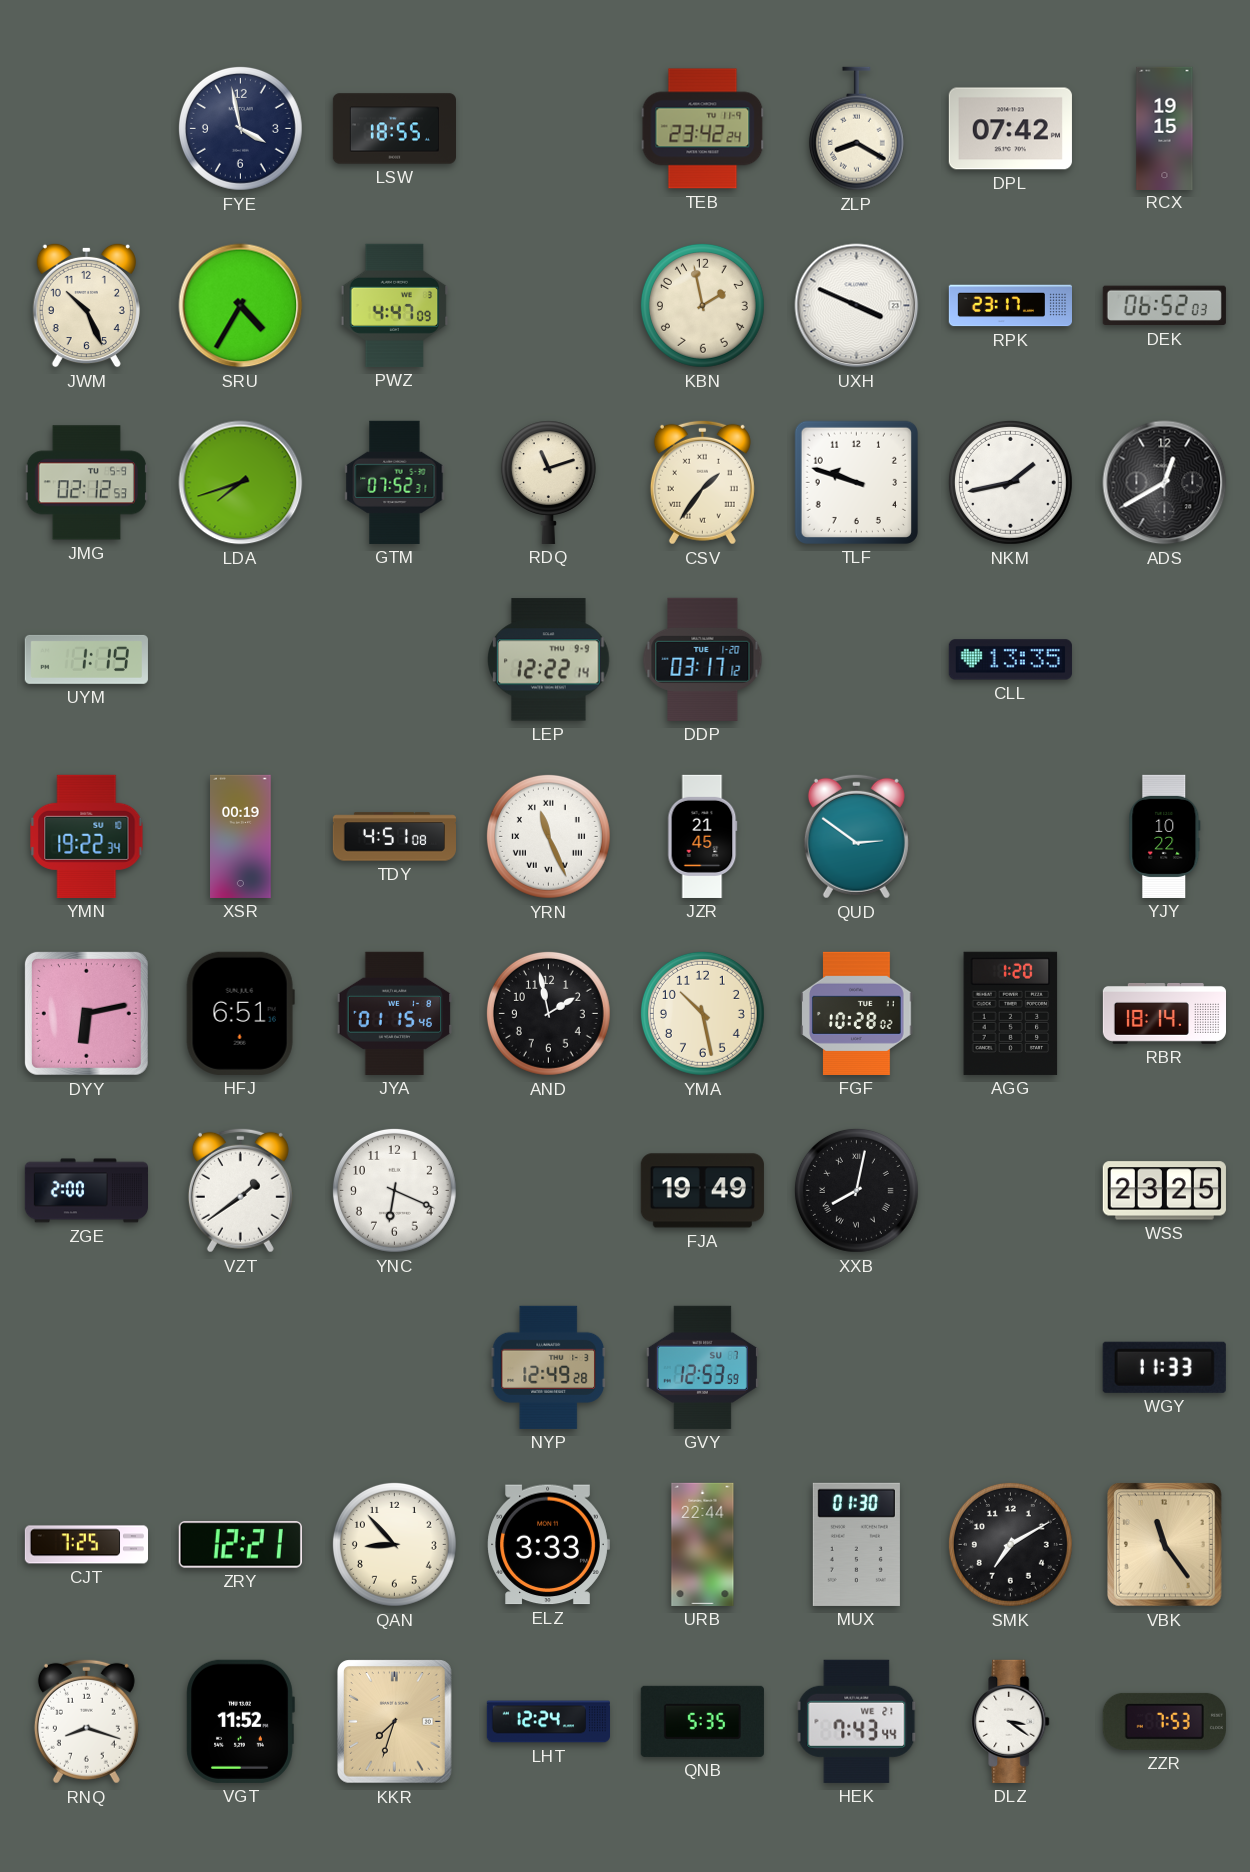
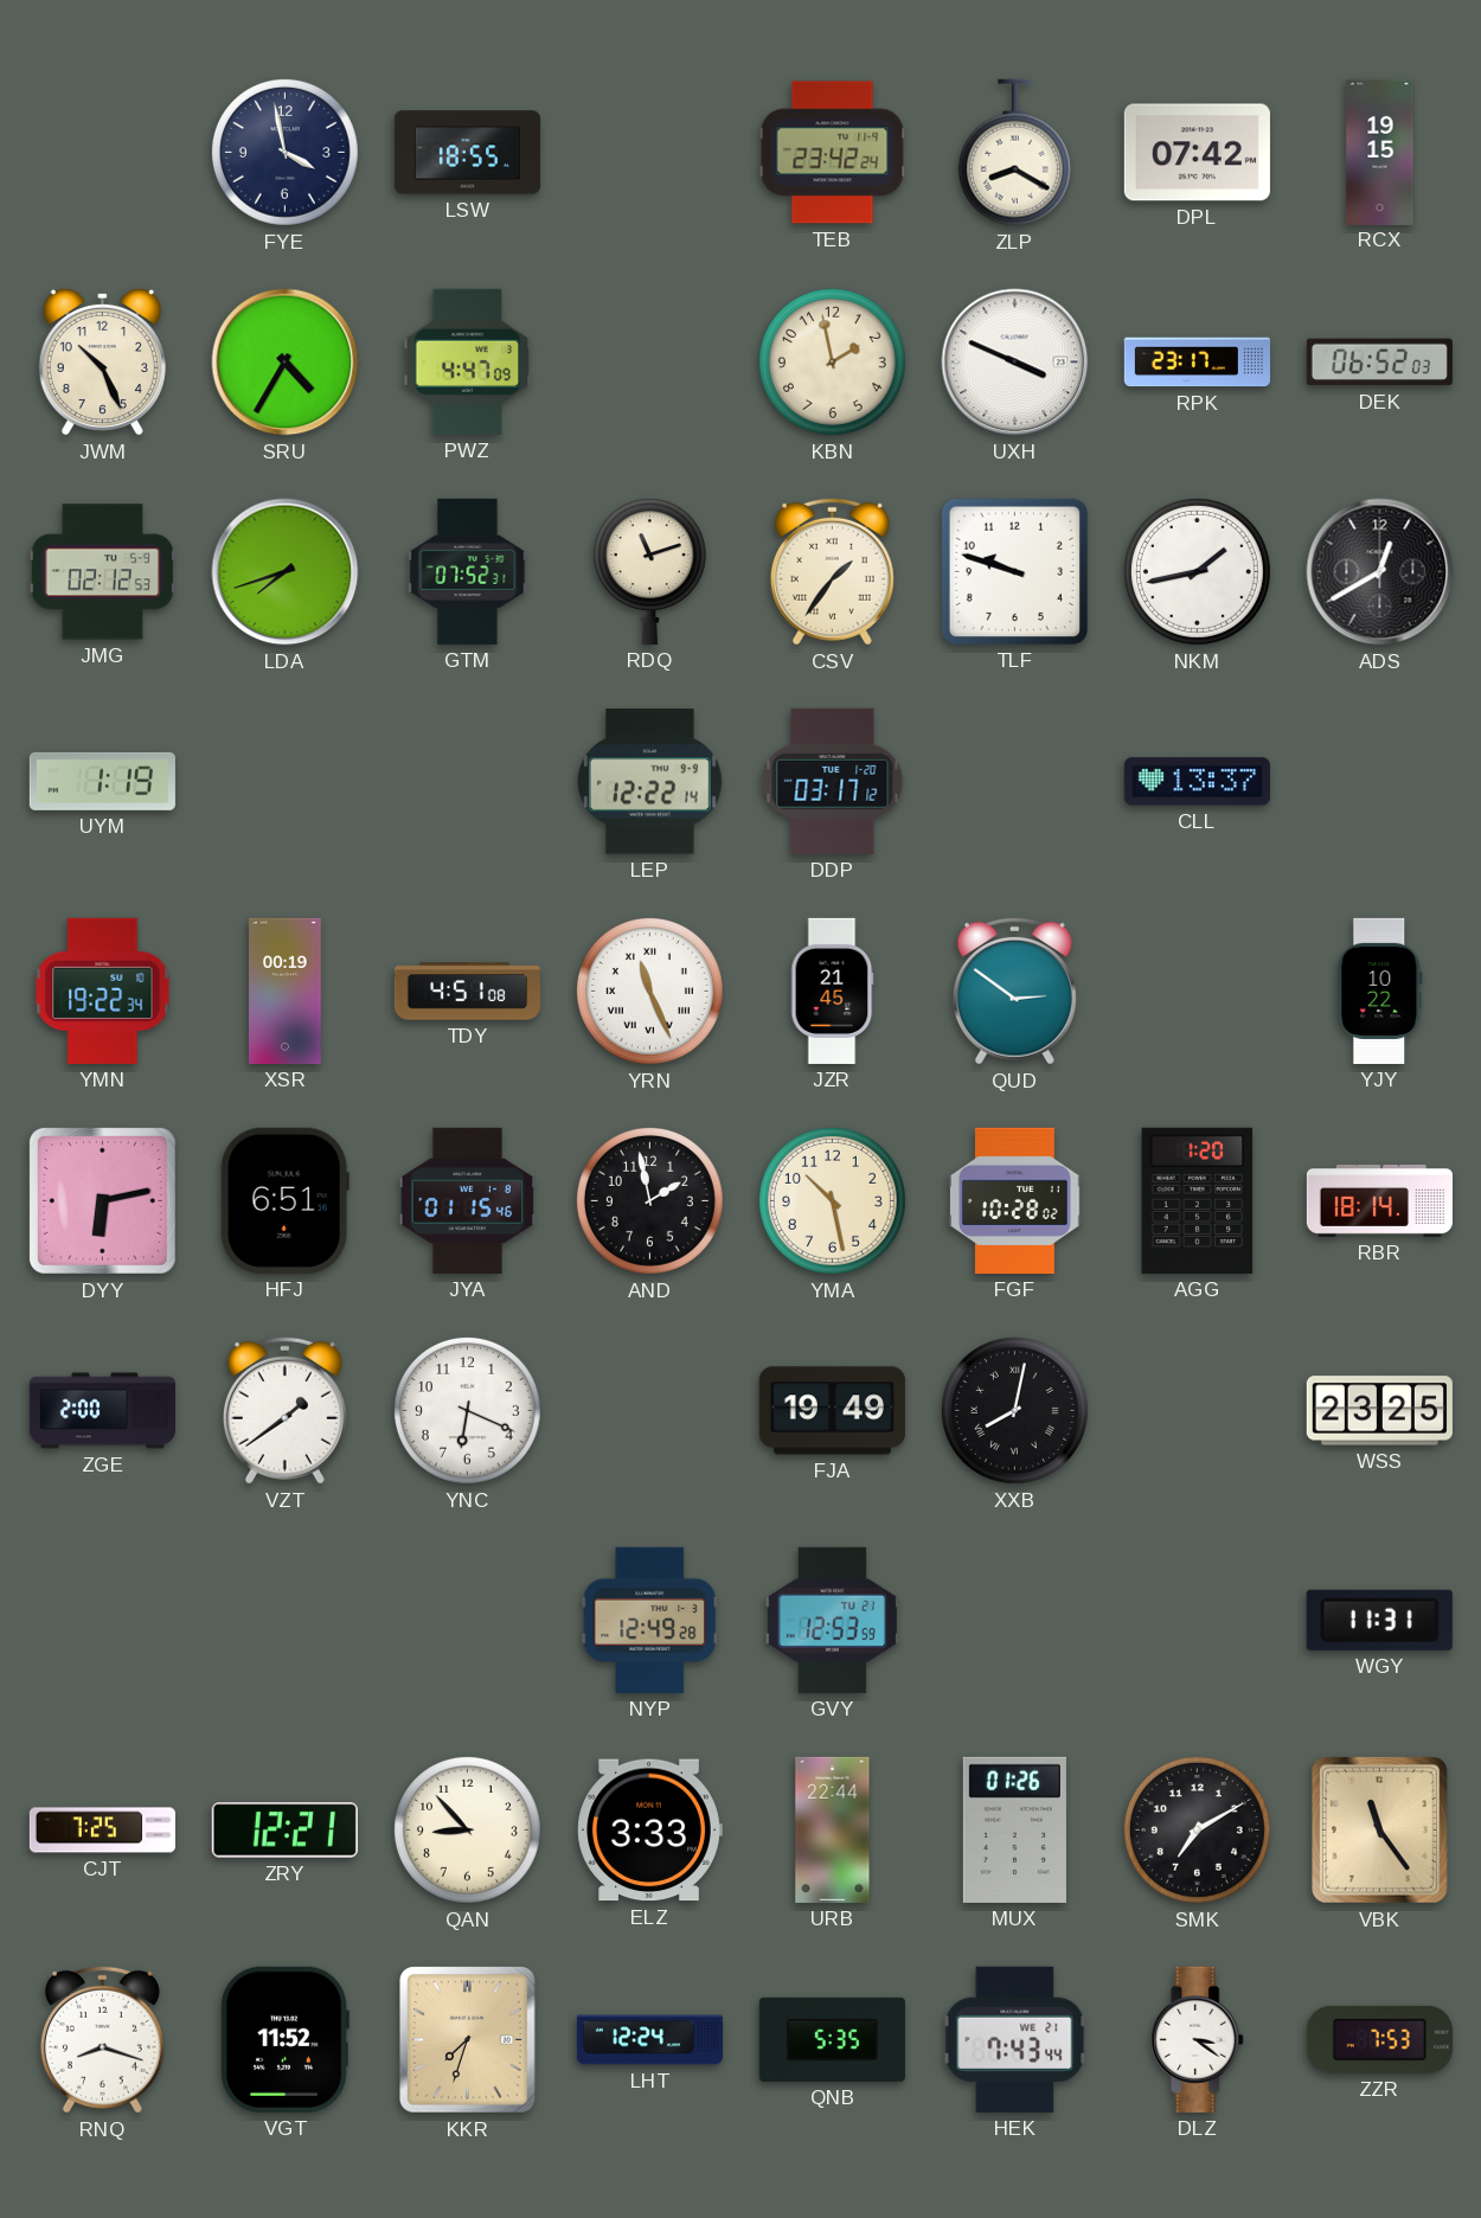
CLL: 13:35 -> 13:37
GVY date: SU 7 -> TU 21
WGY: 11:33 -> 11:31
MUX: 01:30 -> 01:26
